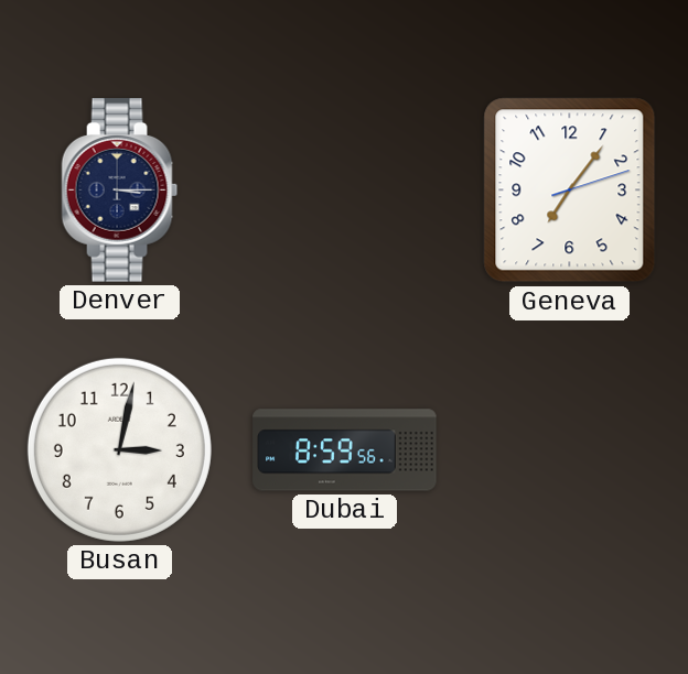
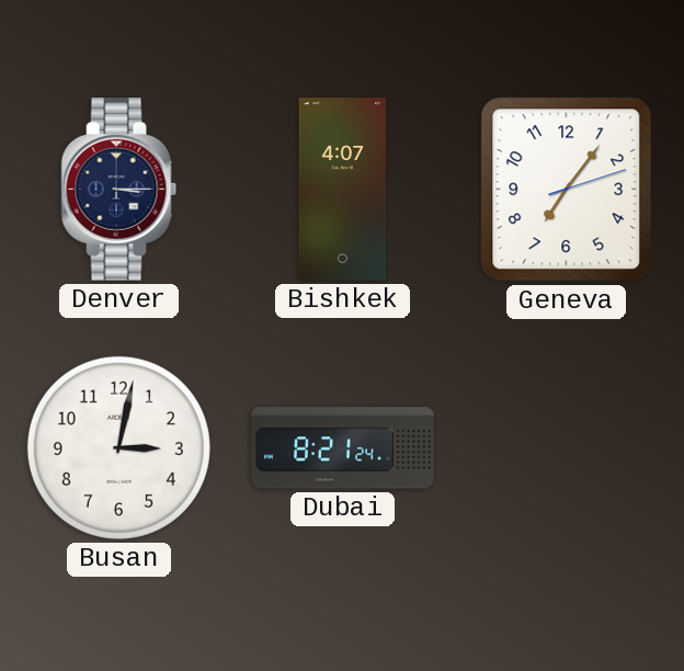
Bishkek: none -> 4:07
Dubai: 8:59 -> 8:21
